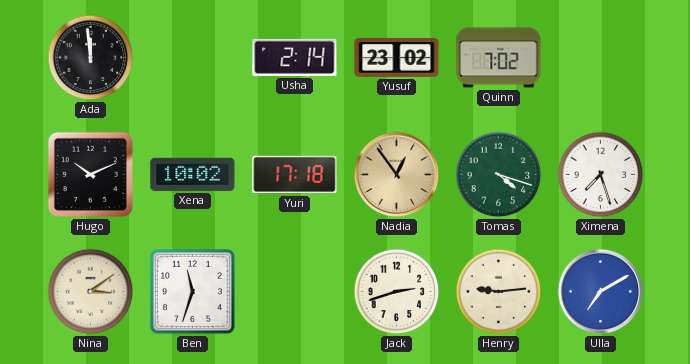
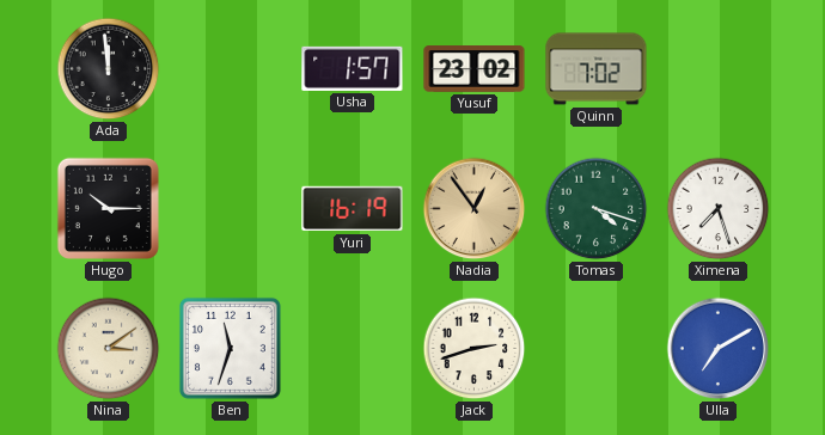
Usha: 2:14 -> 1:57
Hugo: 10:11 -> 10:15
Xena: 10:02 -> none
Yuri: 17:18 -> 16:19
Henry: 9:14 -> none
